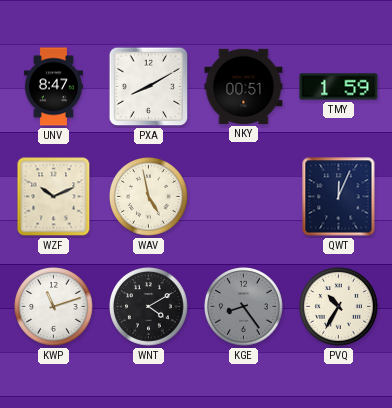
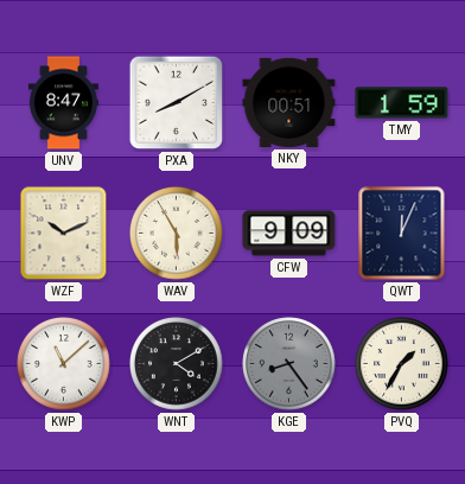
WAV: 4:58 -> 5:55
CFW: none -> 9:09
KWP: 11:12 -> 11:08
PVQ: 10:35 -> 1:35
